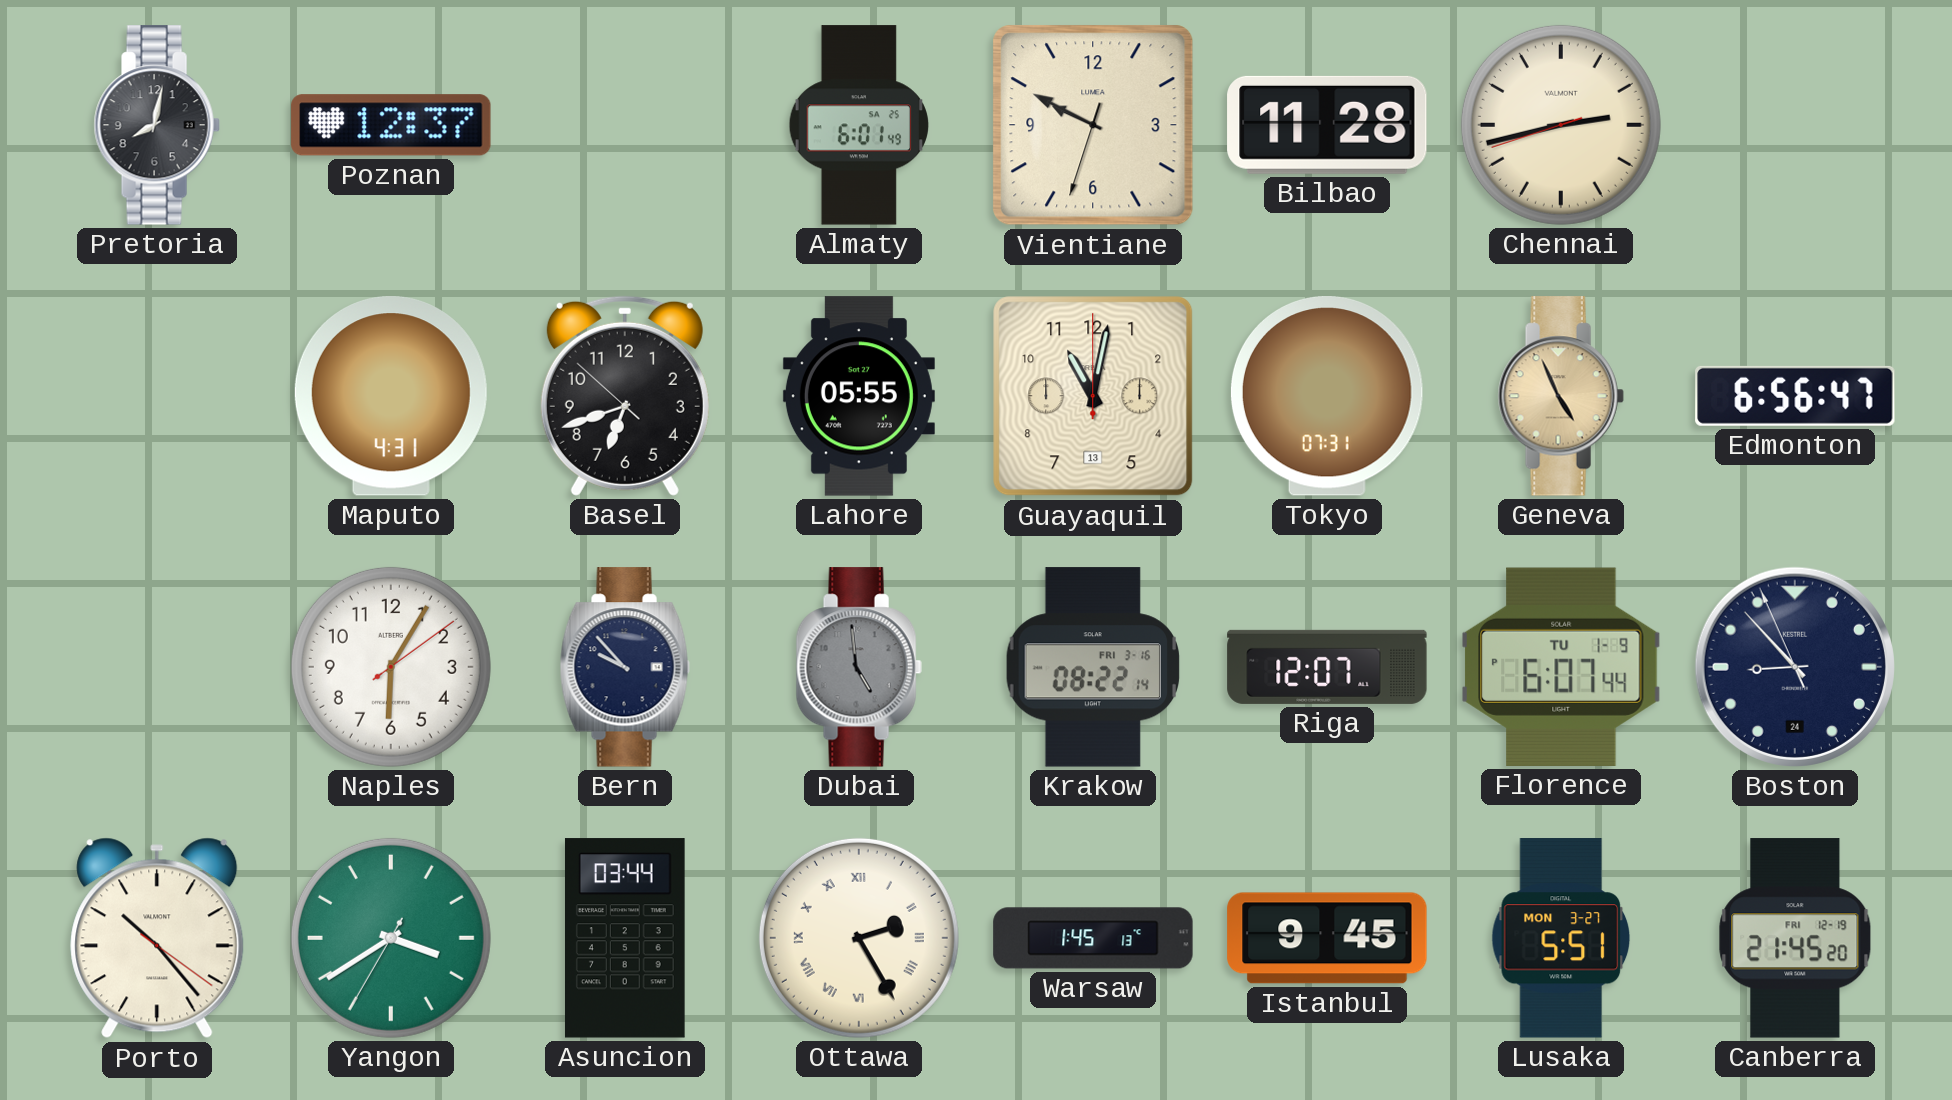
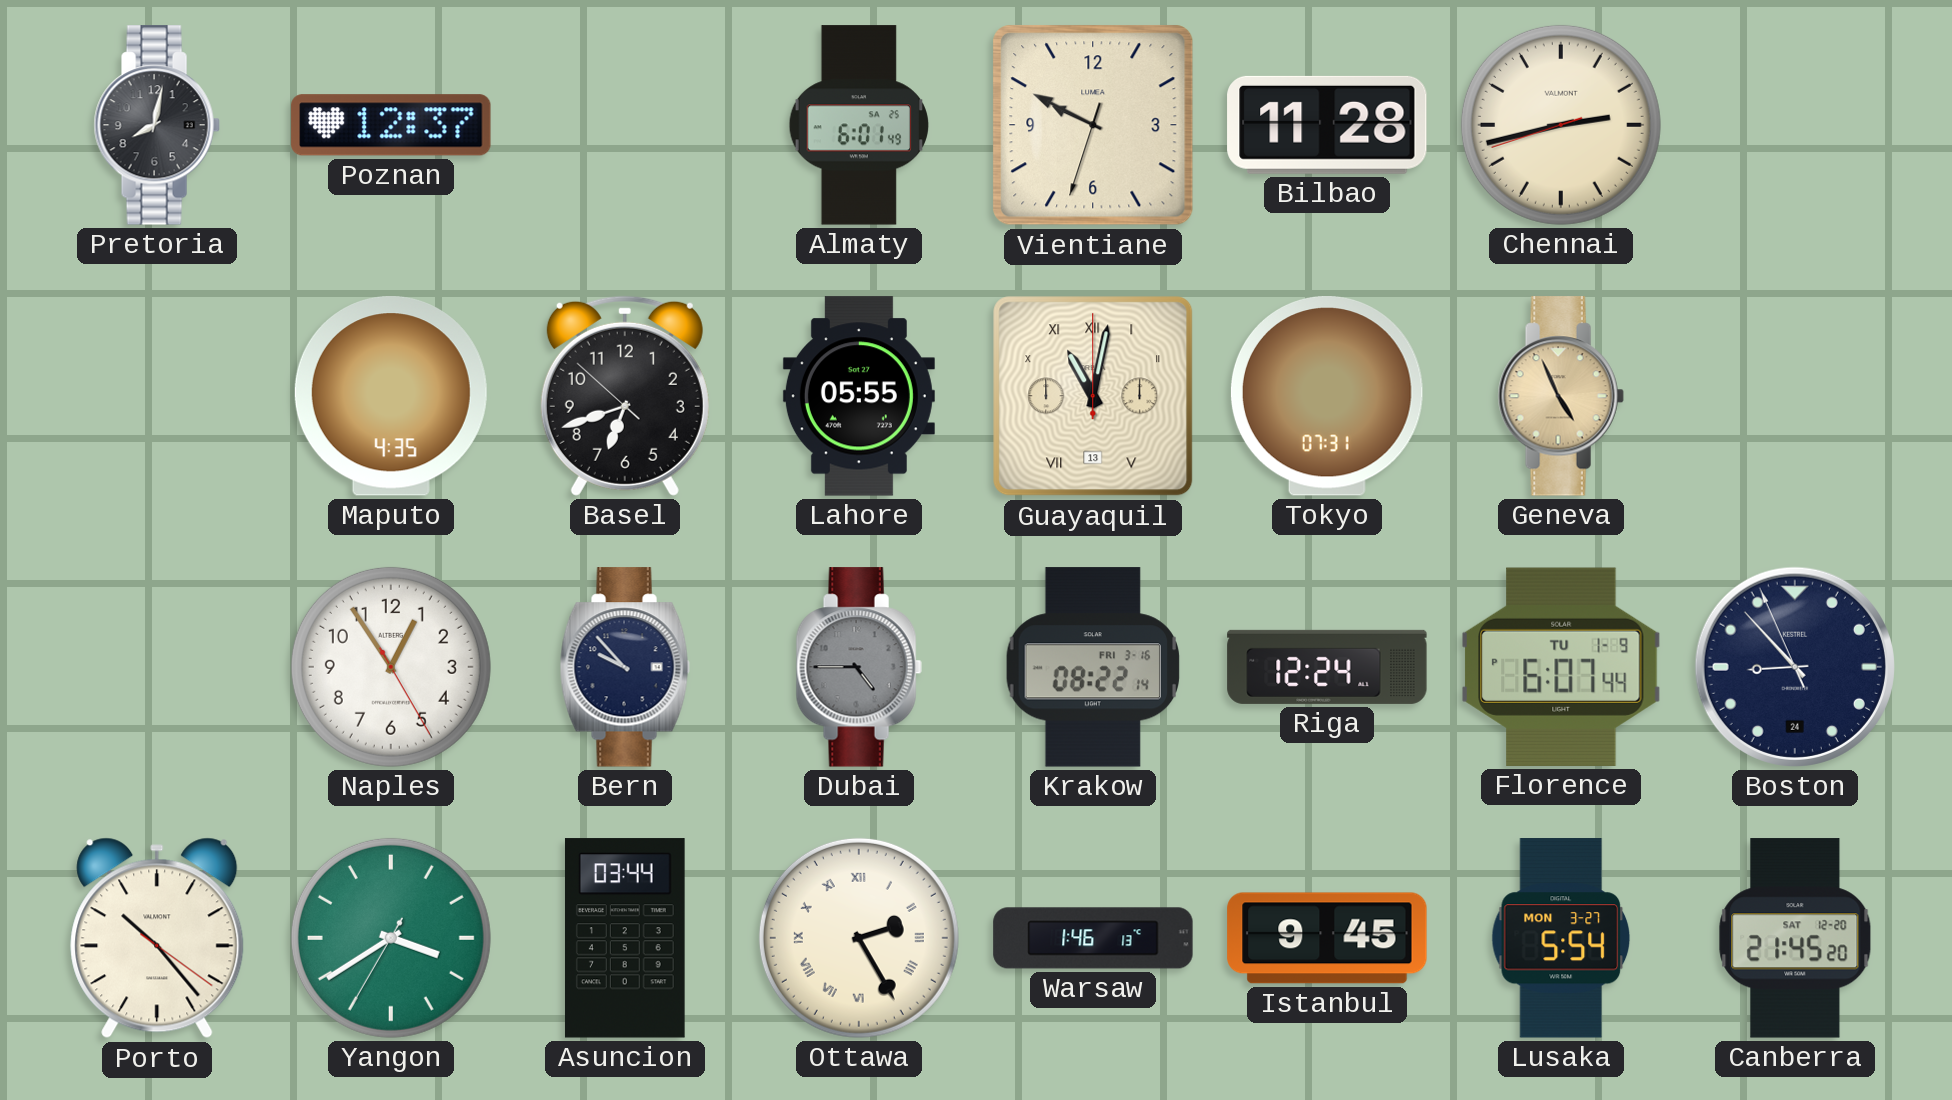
Maputo: 4:31 -> 4:35
Guayaquil numerals: Arabic -> Roman
Edmonton: 6:56 -> none
Naples: 6:05 -> 12:54
Dubai: 4:59 -> 4:45
Riga: 12:07 -> 12:24
Warsaw: 1:45 -> 1:46
Lusaka: 5:51 -> 5:54
Canberra date: FRI 12-19 -> SAT 12-20
